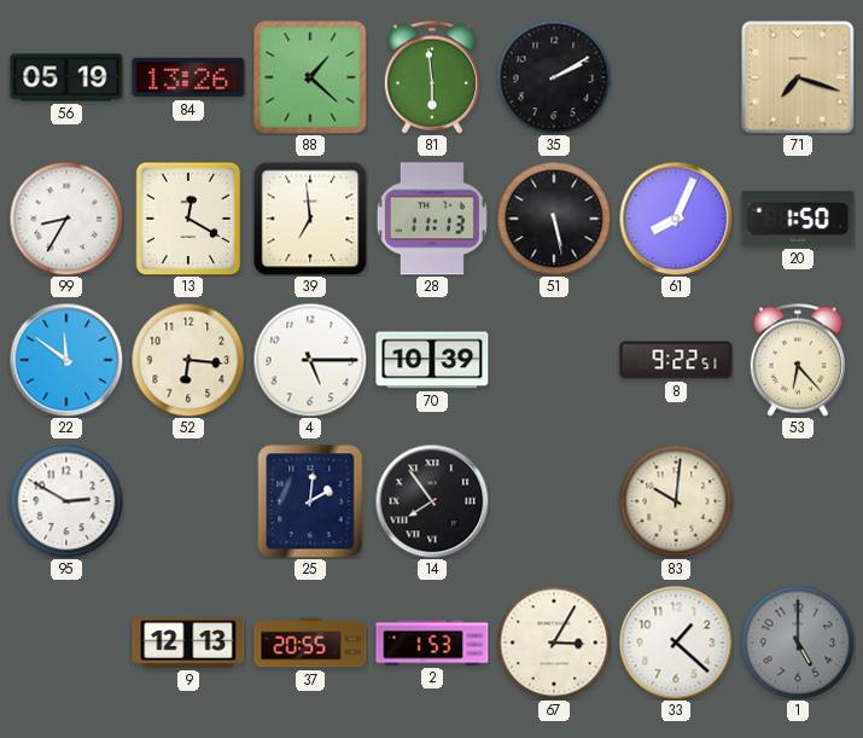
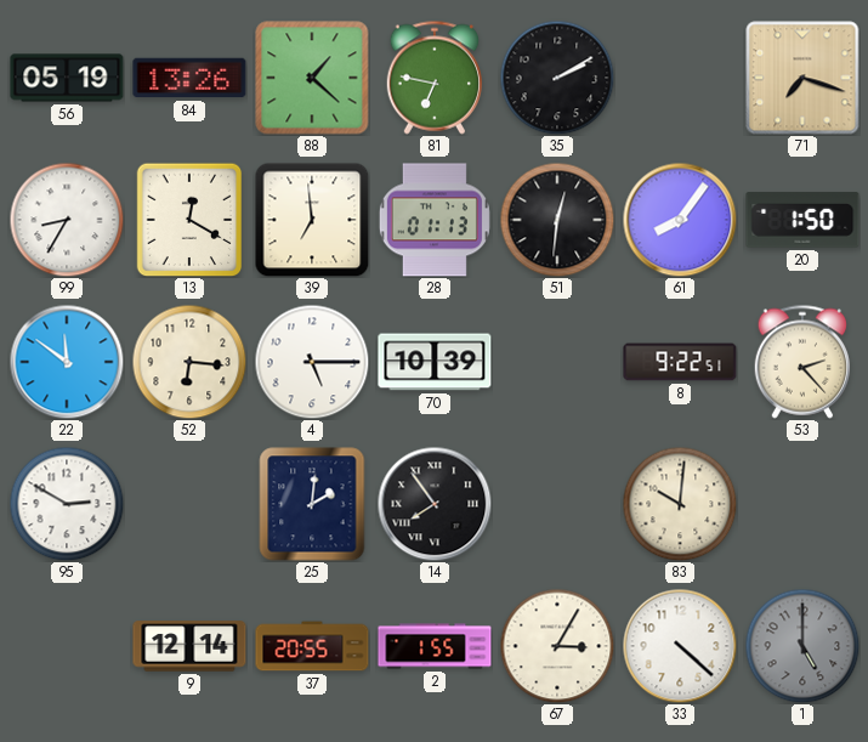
81: 5:59 -> 6:47
28: 11:13 -> 01:13
51: 5:28 -> 12:31
61: 8:04 -> 8:06
53: 6:23 -> 2:23
9: 12:13 -> 12:14
2: 1:53 -> 1:55
33: 1:22 -> 4:22
